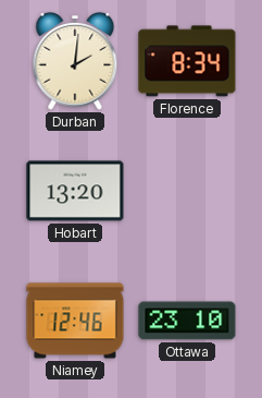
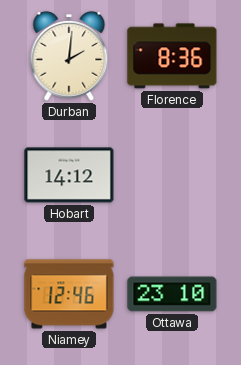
Florence: 8:34 -> 8:36
Hobart: 13:20 -> 14:12
